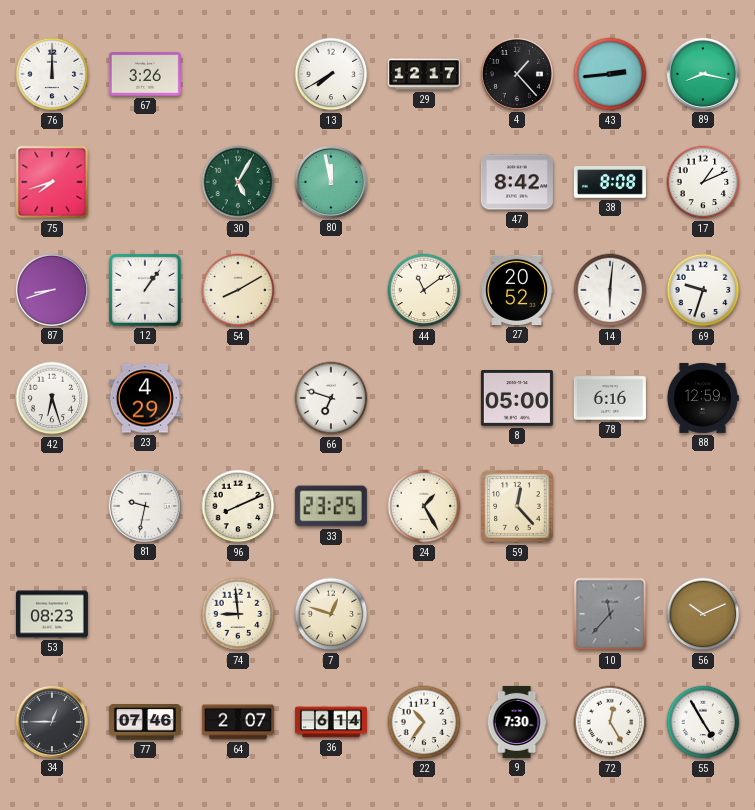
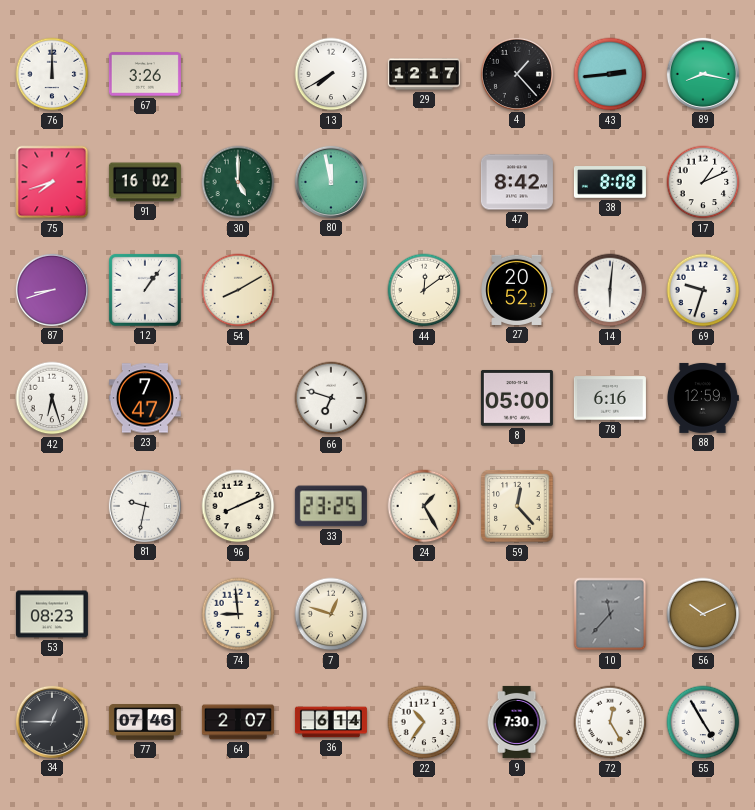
91: none -> 16:02
30: 5:05 -> 5:00
44: 11:09 -> 12:09
23: 4:29 -> 7:47
